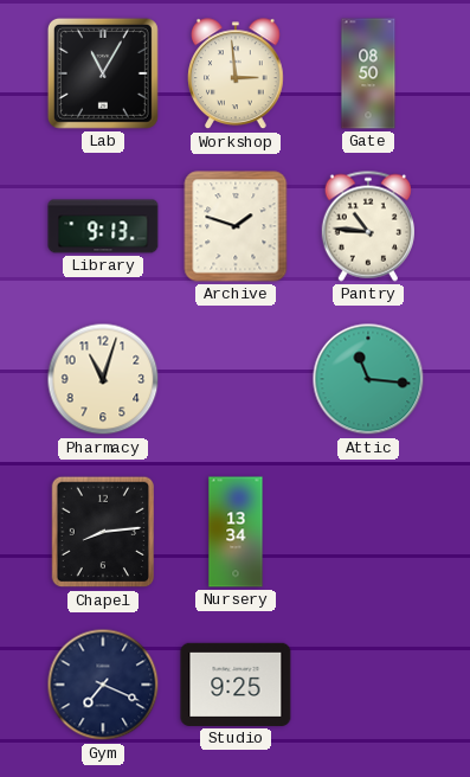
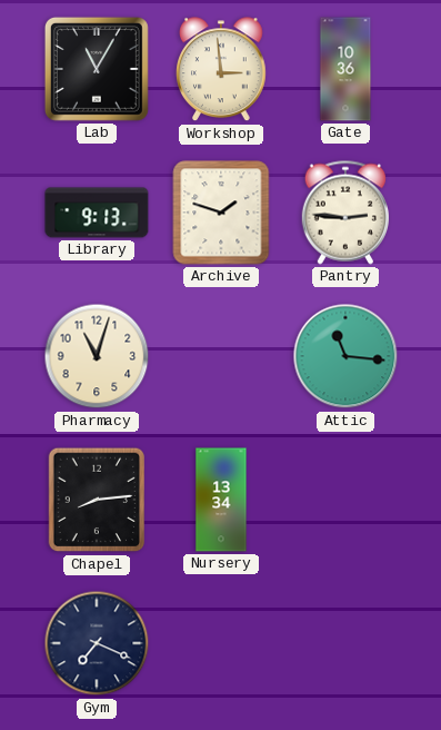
Gate: 08:50 -> 10:36
Pantry: 10:46 -> 2:46
Studio: 9:25 -> none
